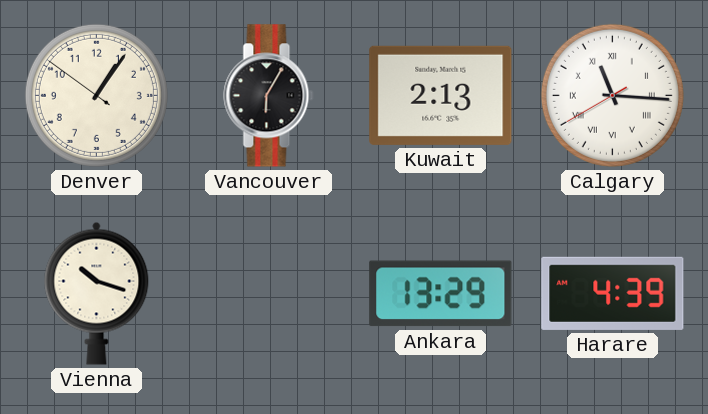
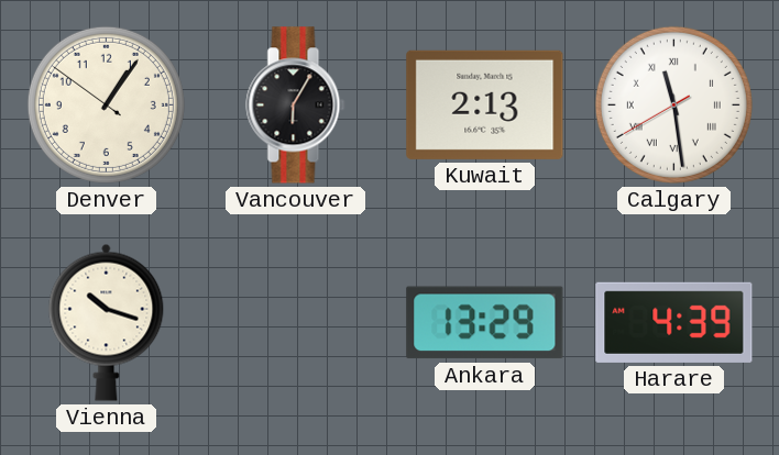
Calgary: 11:15 -> 11:28
